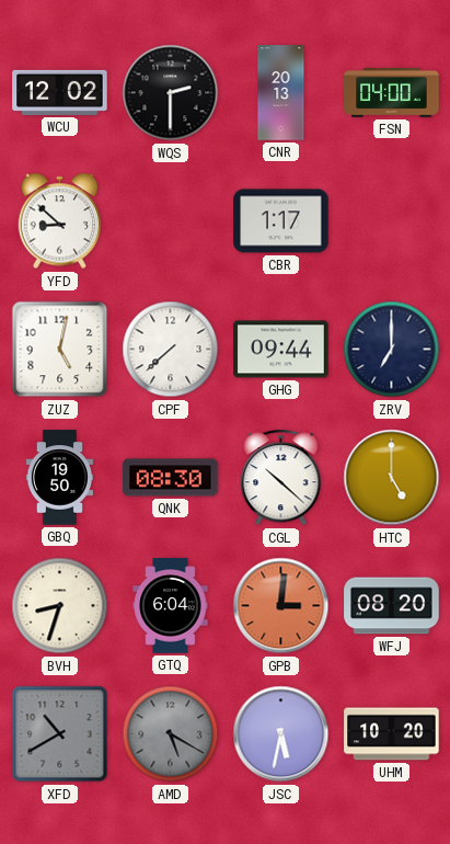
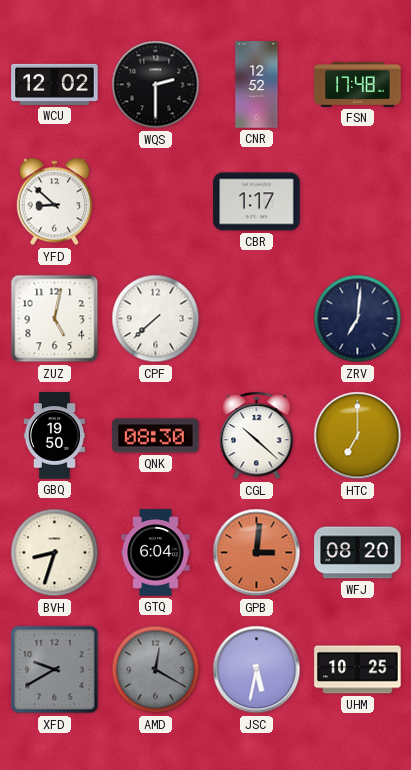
CNR: 20:13 -> 12:52
FSN: 04:00 -> 17:48
GHG: 09:44 -> none
ZRV: 7:00 -> 7:01
HTC: 5:00 -> 7:00
XFD: 10:40 -> 9:40
AMD: 5:20 -> 12:20
UHM: 10:20 -> 10:25
